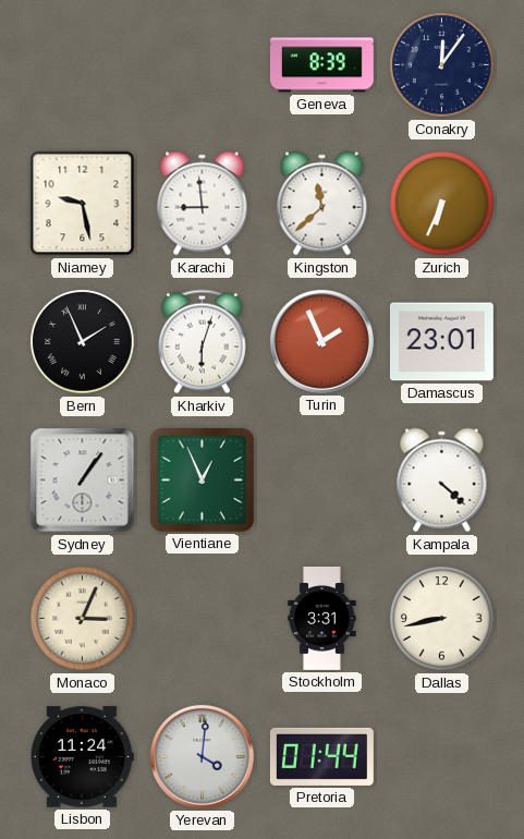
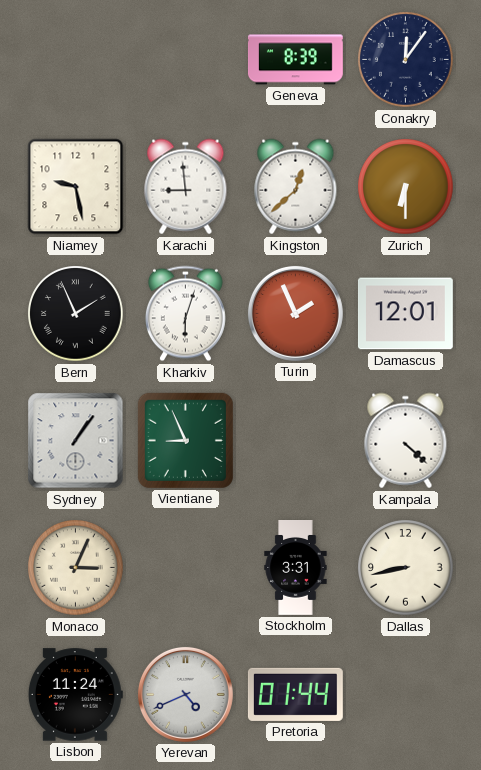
Kingston: 11:38 -> 12:38
Zurich: 6:34 -> 6:30
Damascus: 23:01 -> 12:01
Vientiane: 12:56 -> 8:56
Yerevan: 4:01 -> 4:41
